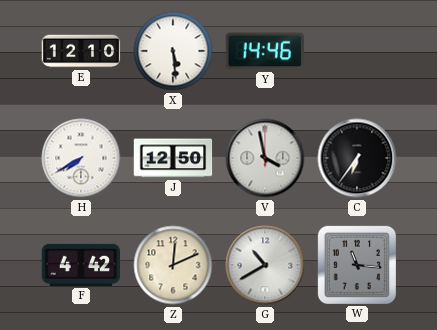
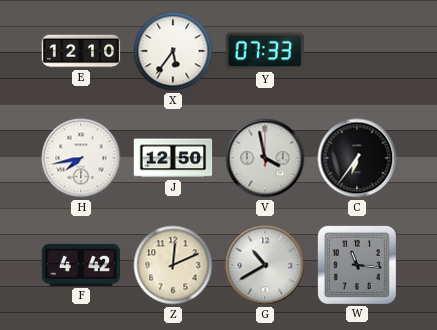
X: 5:29 -> 5:36
Y: 14:46 -> 07:33
H: 7:40 -> 7:43
